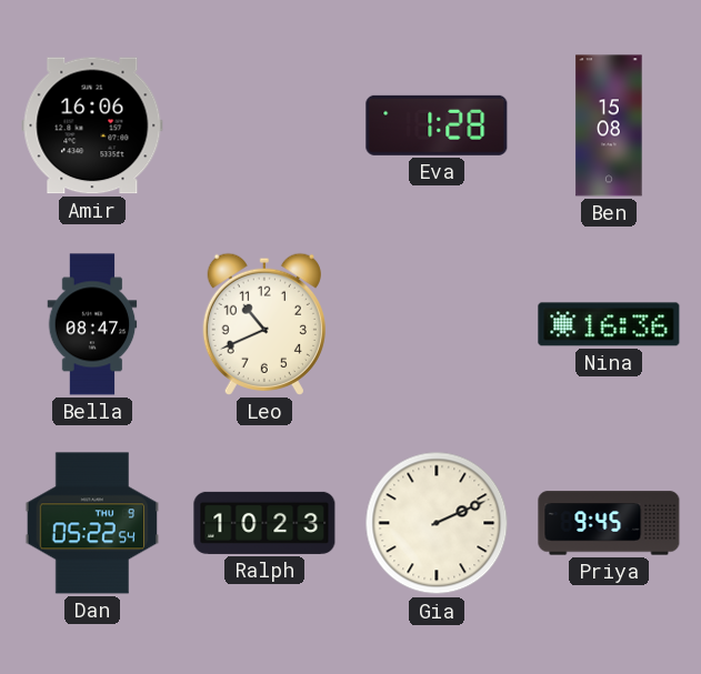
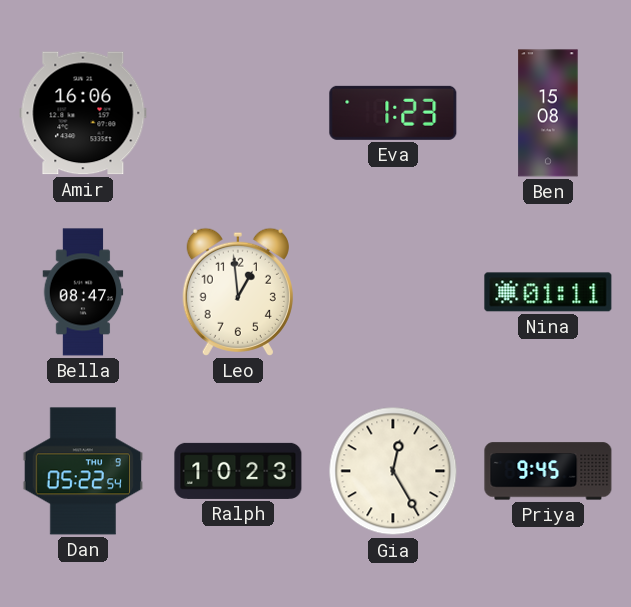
Eva: 1:28 -> 1:23
Leo: 10:41 -> 12:59
Nina: 16:36 -> 01:11
Gia: 2:11 -> 12:25
